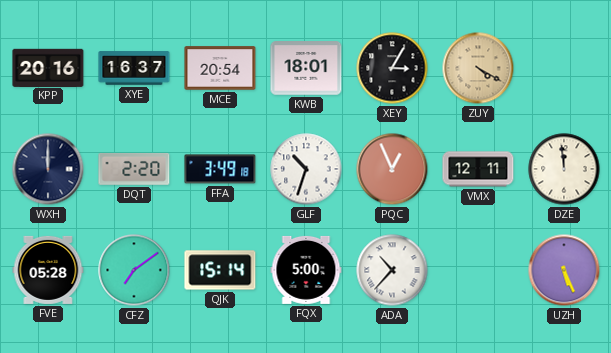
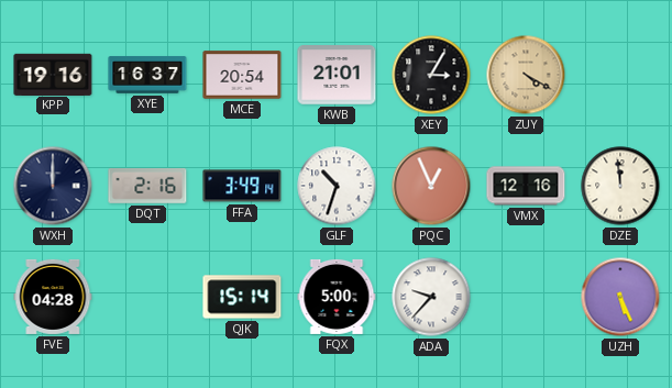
KPP: 20:16 -> 19:16
KWB: 18:01 -> 21:01
DQT: 2:20 -> 2:16
FFA: 3:49:18 -> 3:49:14
VMX: 12:11 -> 12:16
FVE: 05:28 -> 04:28
CFZ: 7:09 -> none
ADA: 10:37 -> 9:37
